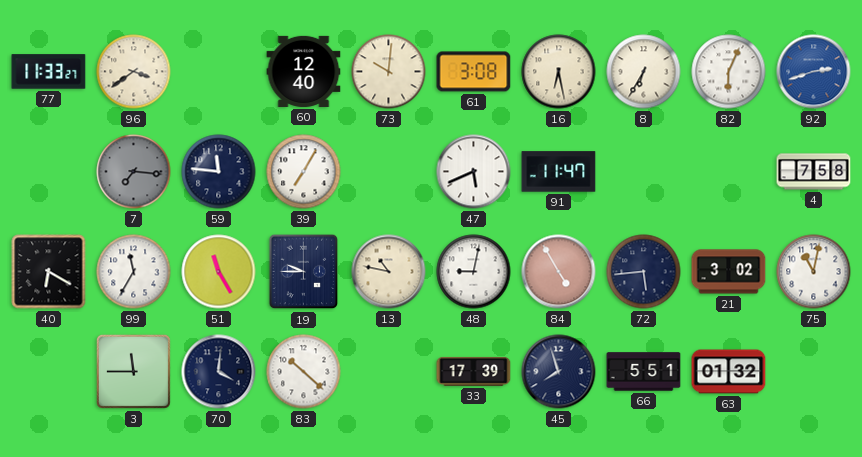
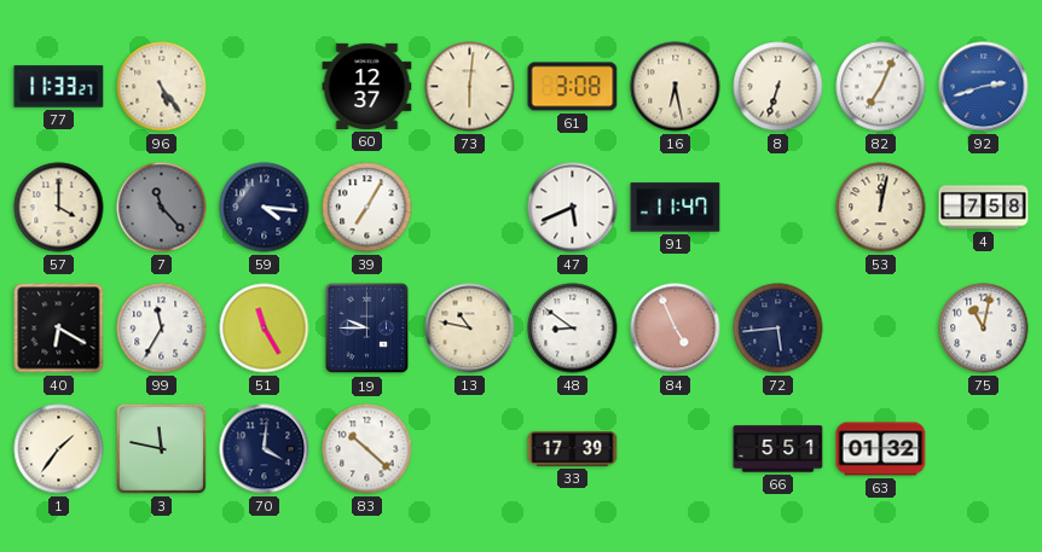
96: 3:39 -> 5:24
60: 12:40 -> 12:37
73: 10:01 -> 6:01
8: 6:35 -> 6:33
82: 6:04 -> 7:04
57: none -> 4:00
7: 7:16 -> 11:23
59: 11:46 -> 4:16
53: none -> 12:02
48: 9:02 -> 8:51
84: 4:55 -> 4:56
21: 3:02 -> none
1: none -> 1:36
3: 11:45 -> 11:47
45: 7:57 -> none
